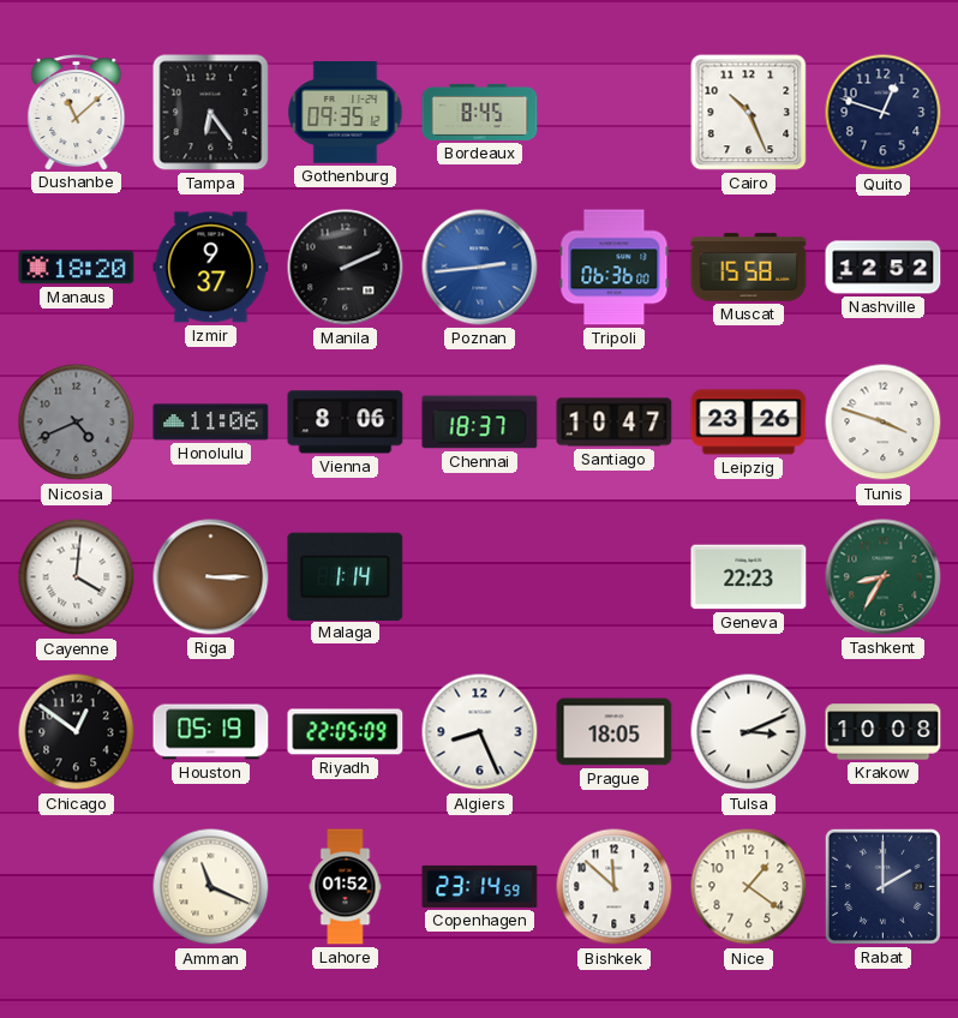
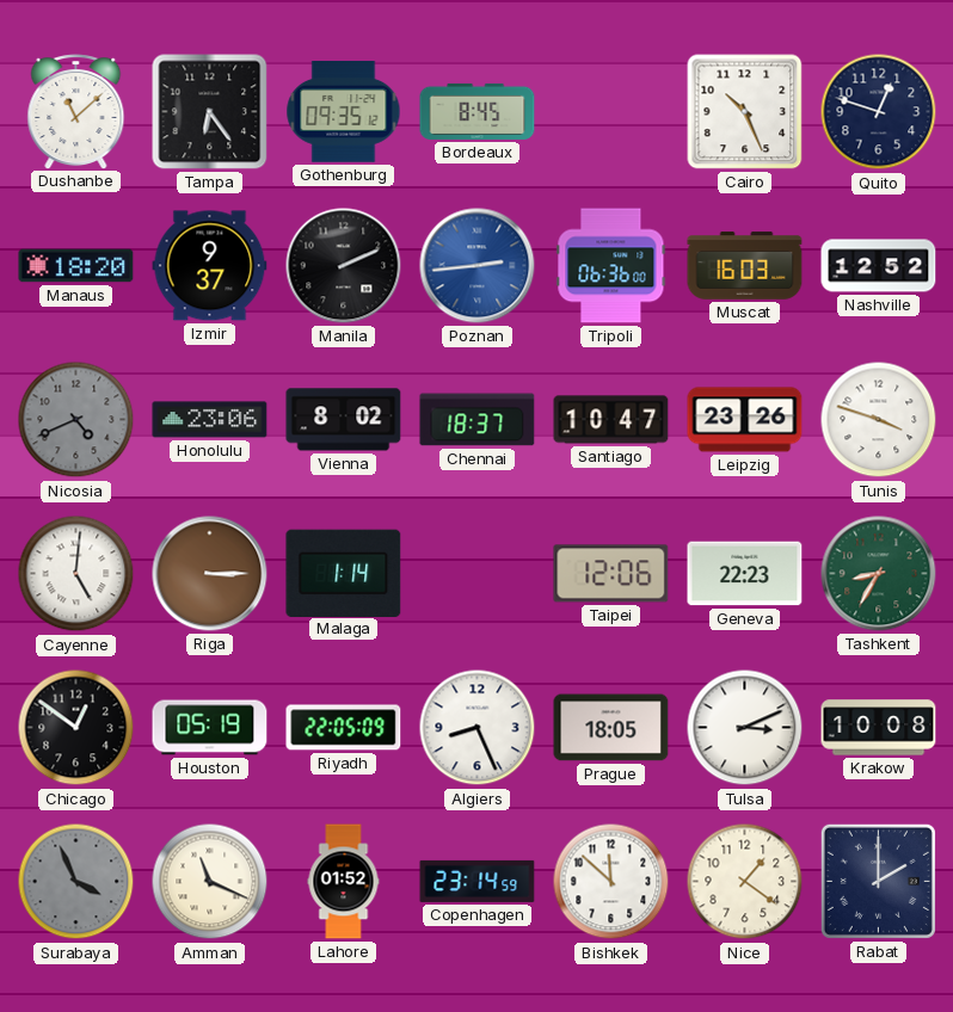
Muscat: 15:58 -> 16:03
Honolulu: 11:06 -> 23:06
Vienna: 8:06 -> 8:02
Cayenne: 4:01 -> 5:01
Taipei: none -> 12:06
Surabaya: none -> 3:56
